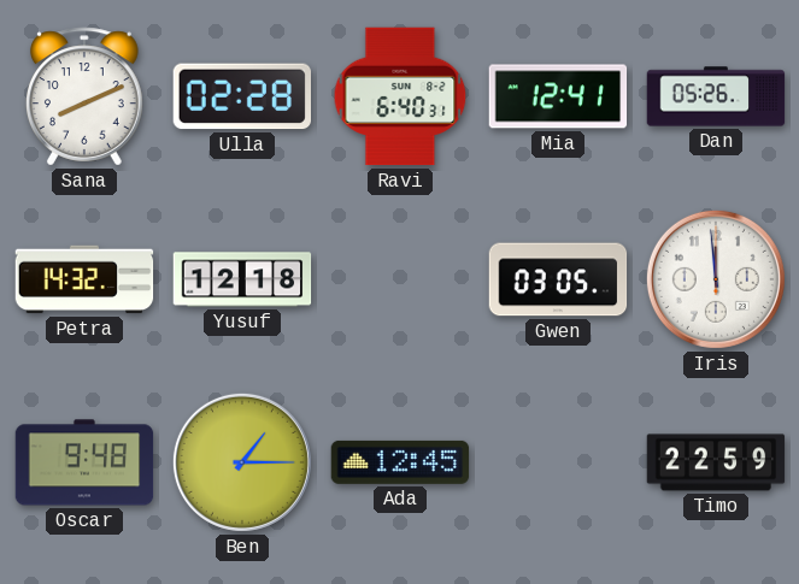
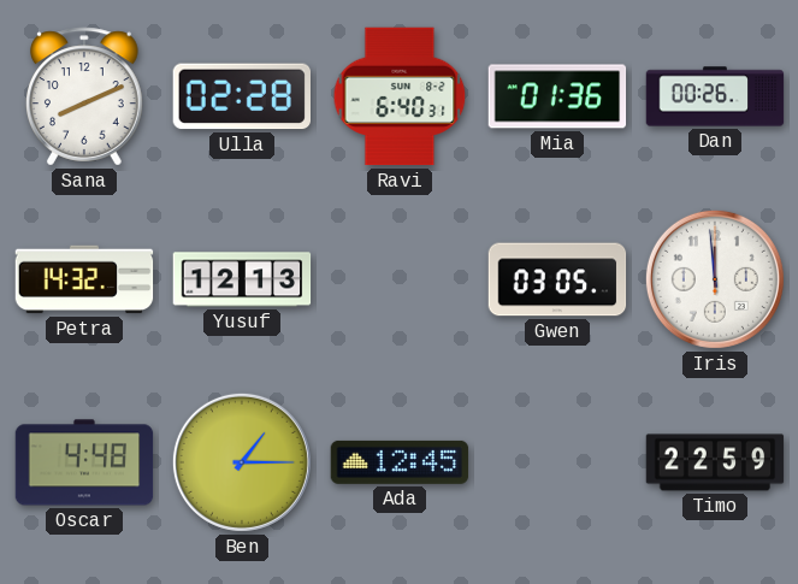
Mia: 12:41 -> 01:36
Dan: 05:26 -> 00:26
Yusuf: 12:18 -> 12:13
Oscar: 9:48 -> 4:48
